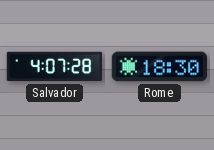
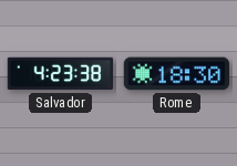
Salvador: 4:07 -> 4:23
